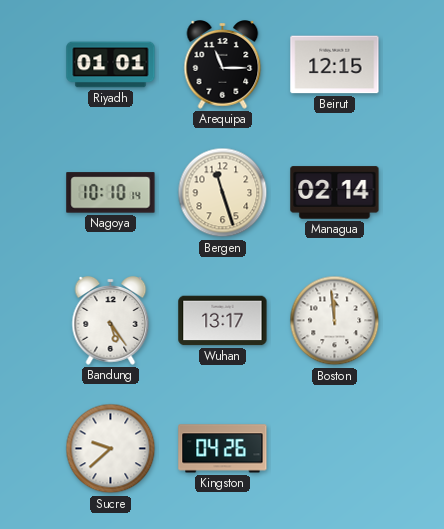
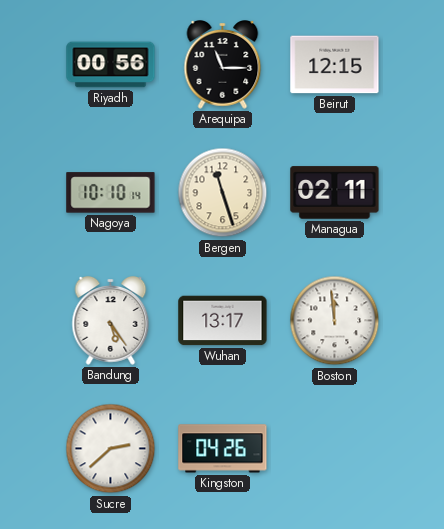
Riyadh: 01:01 -> 00:56
Managua: 02:14 -> 02:11
Sucre: 9:38 -> 2:38
